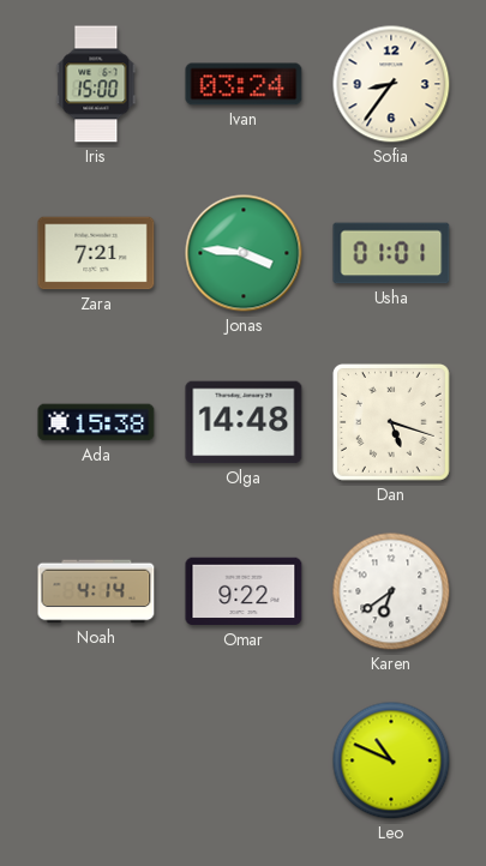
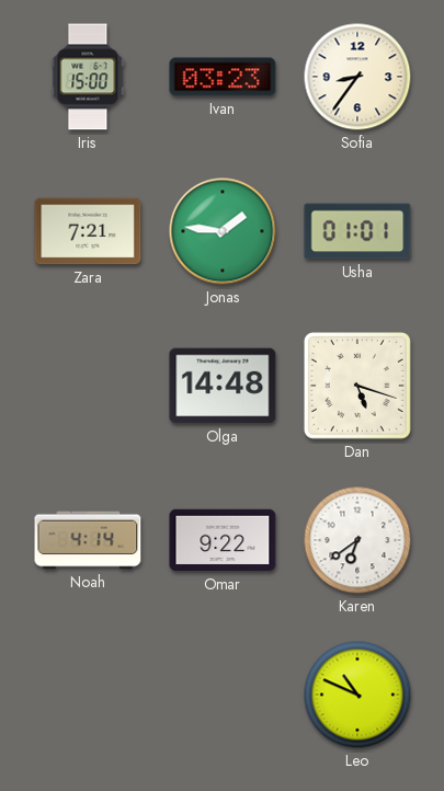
Ivan: 03:24 -> 03:23
Jonas: 3:46 -> 1:46
Ada: 15:38 -> none
